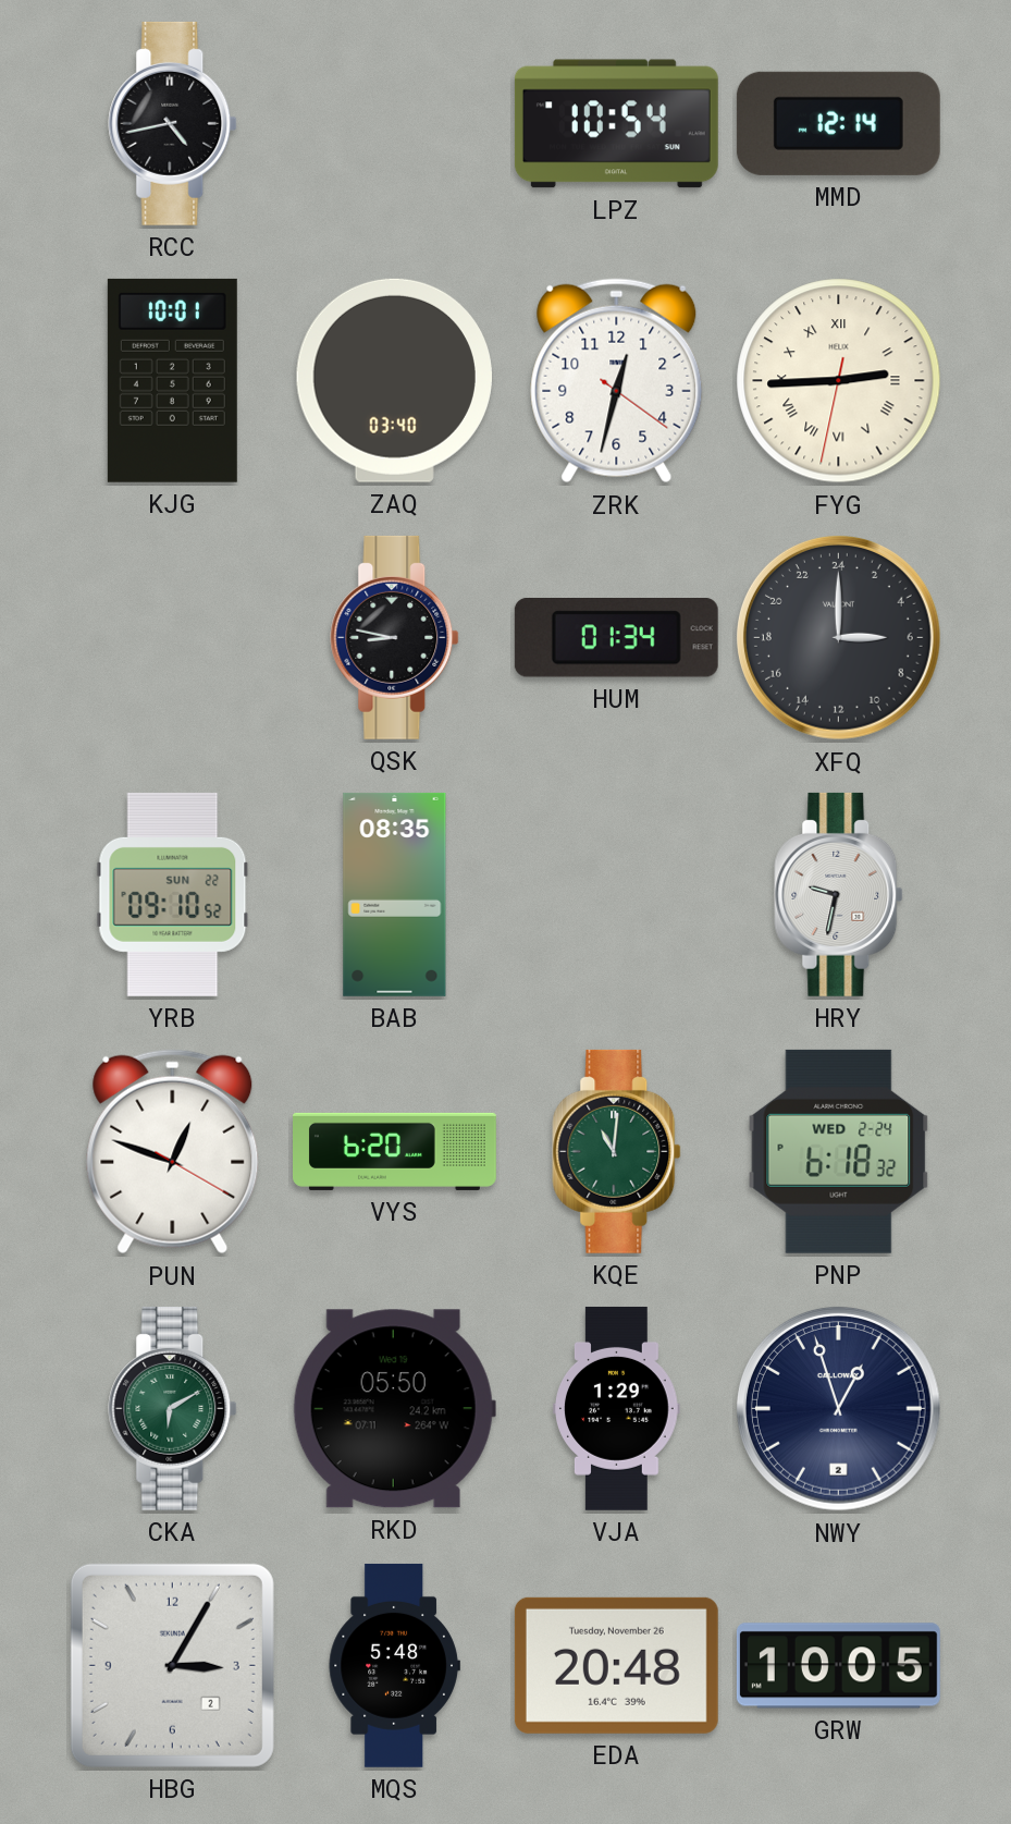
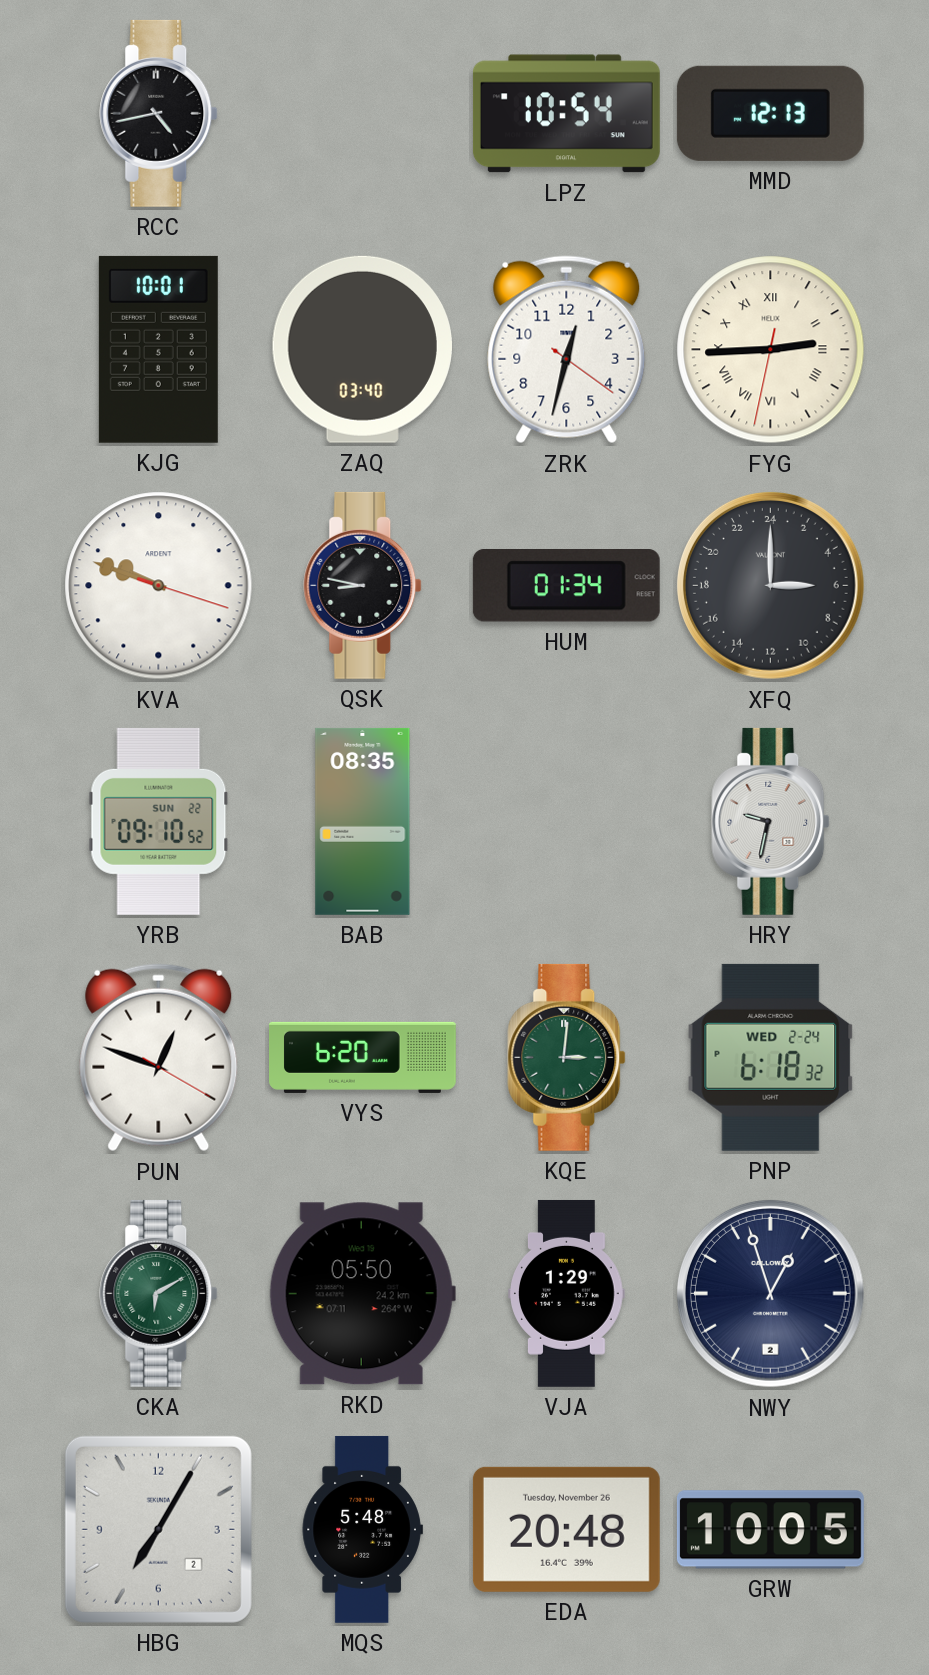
MMD: 12:14 -> 12:13
KVA: none -> 9:48
KQE: 11:01 -> 3:01
HBG: 3:05 -> 7:05
